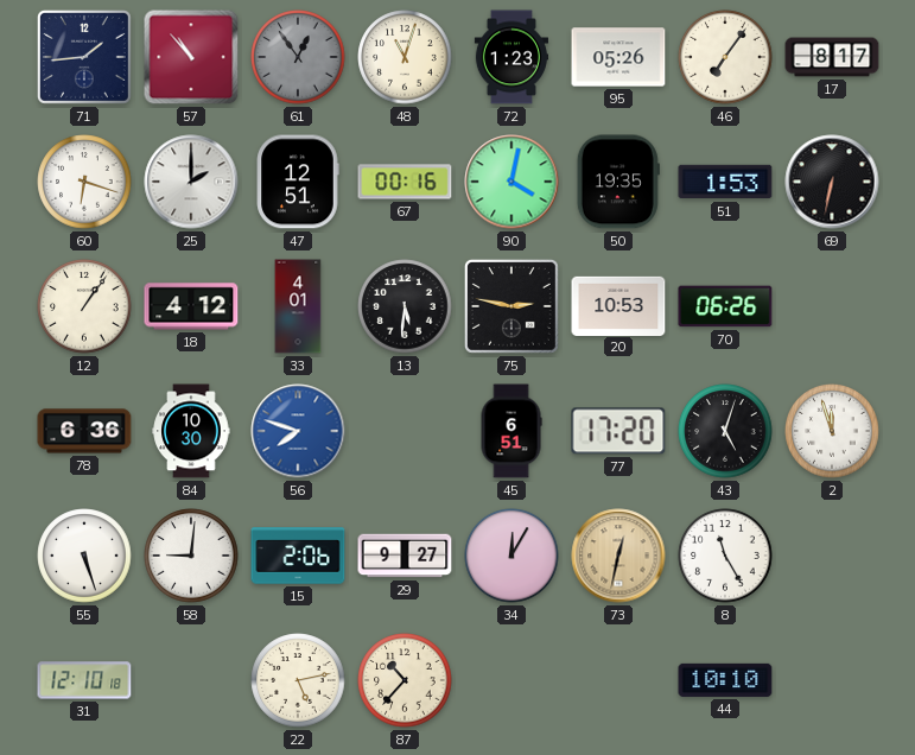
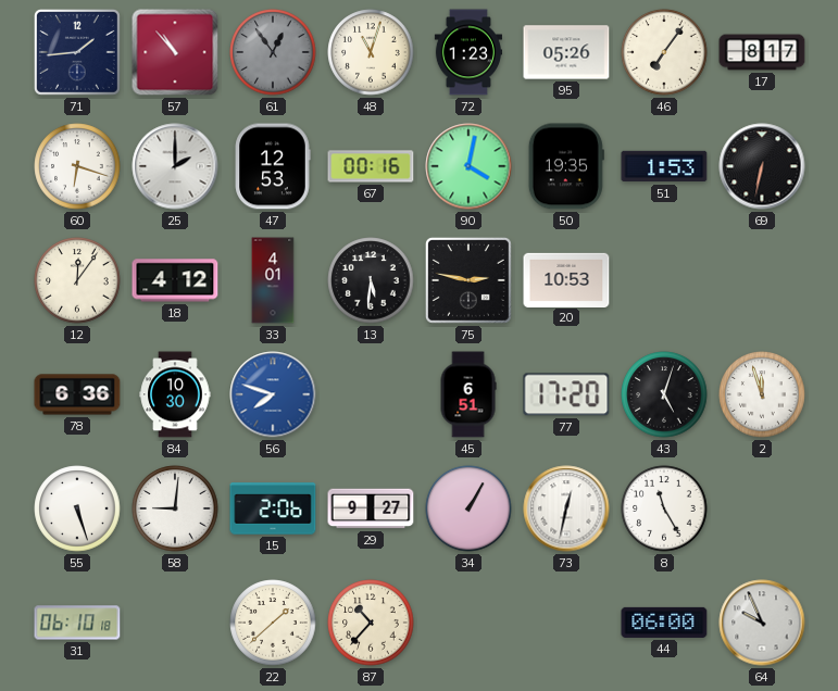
47: 12:51 -> 12:53
12: 1:06 -> 12:06
70: 06:26 -> none
34: 12:05 -> 1:05
73 dial: champagne -> white
31: 12:10 -> 06:10
22: 5:13 -> 1:38
44: 10:10 -> 06:00
64: none -> 9:56
